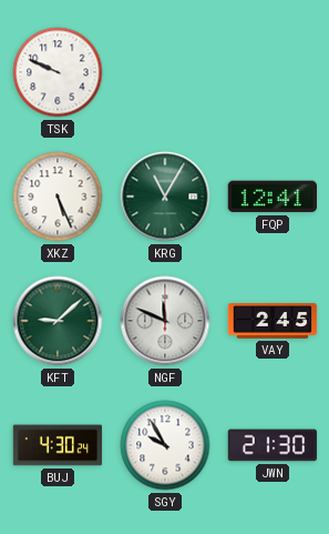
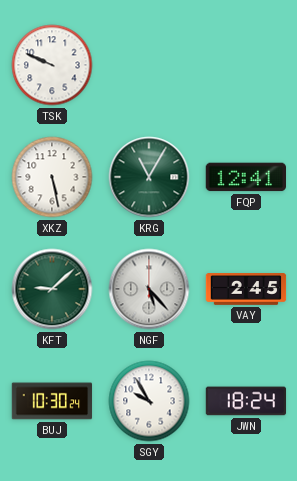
XKZ: 5:26 -> 5:28
NGF: 11:49 -> 5:23
BUJ: 4:30 -> 10:30
JWN: 21:30 -> 18:24
